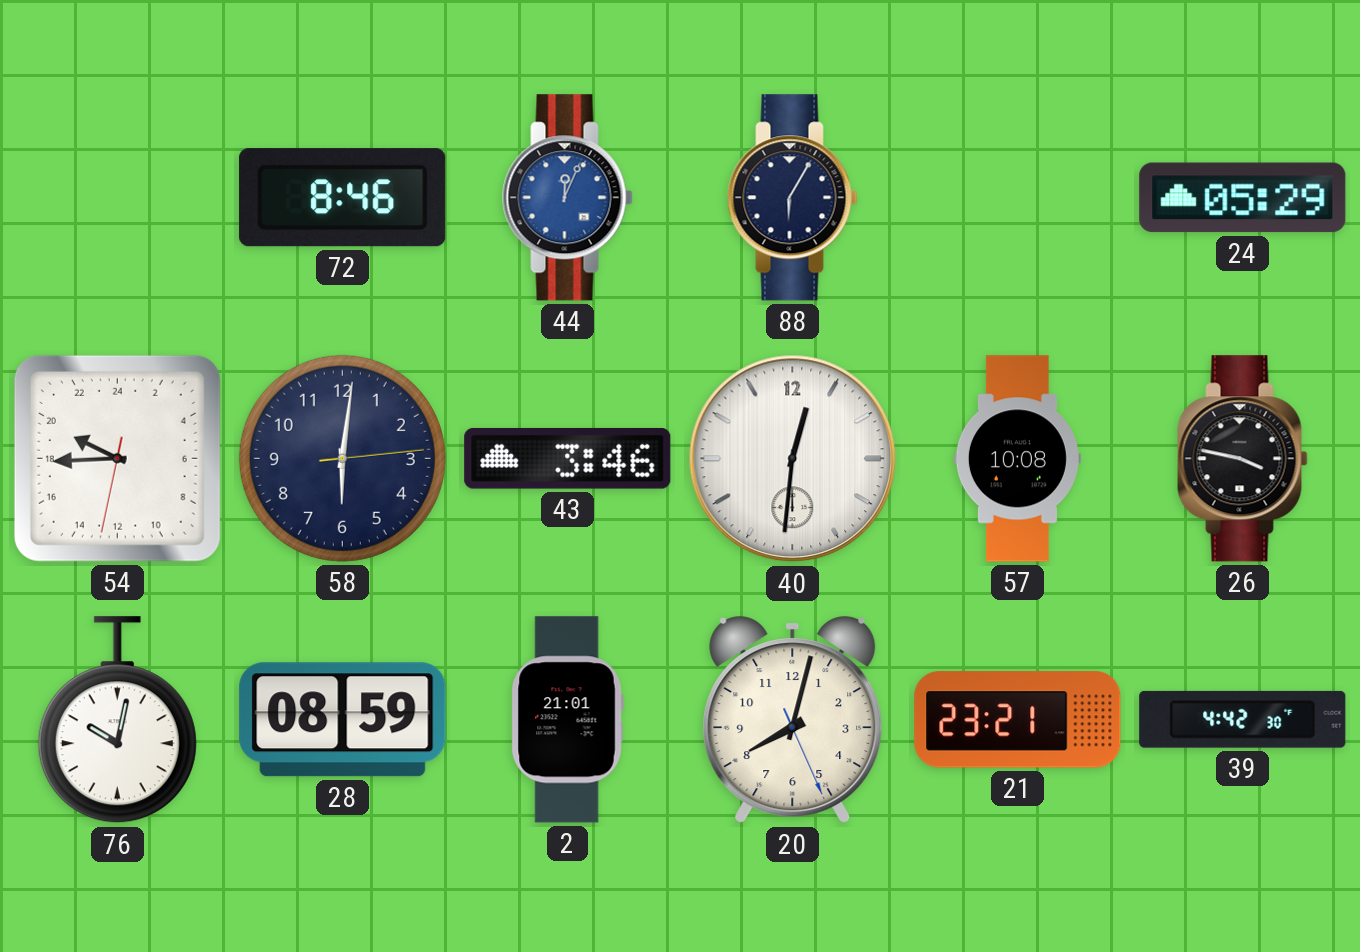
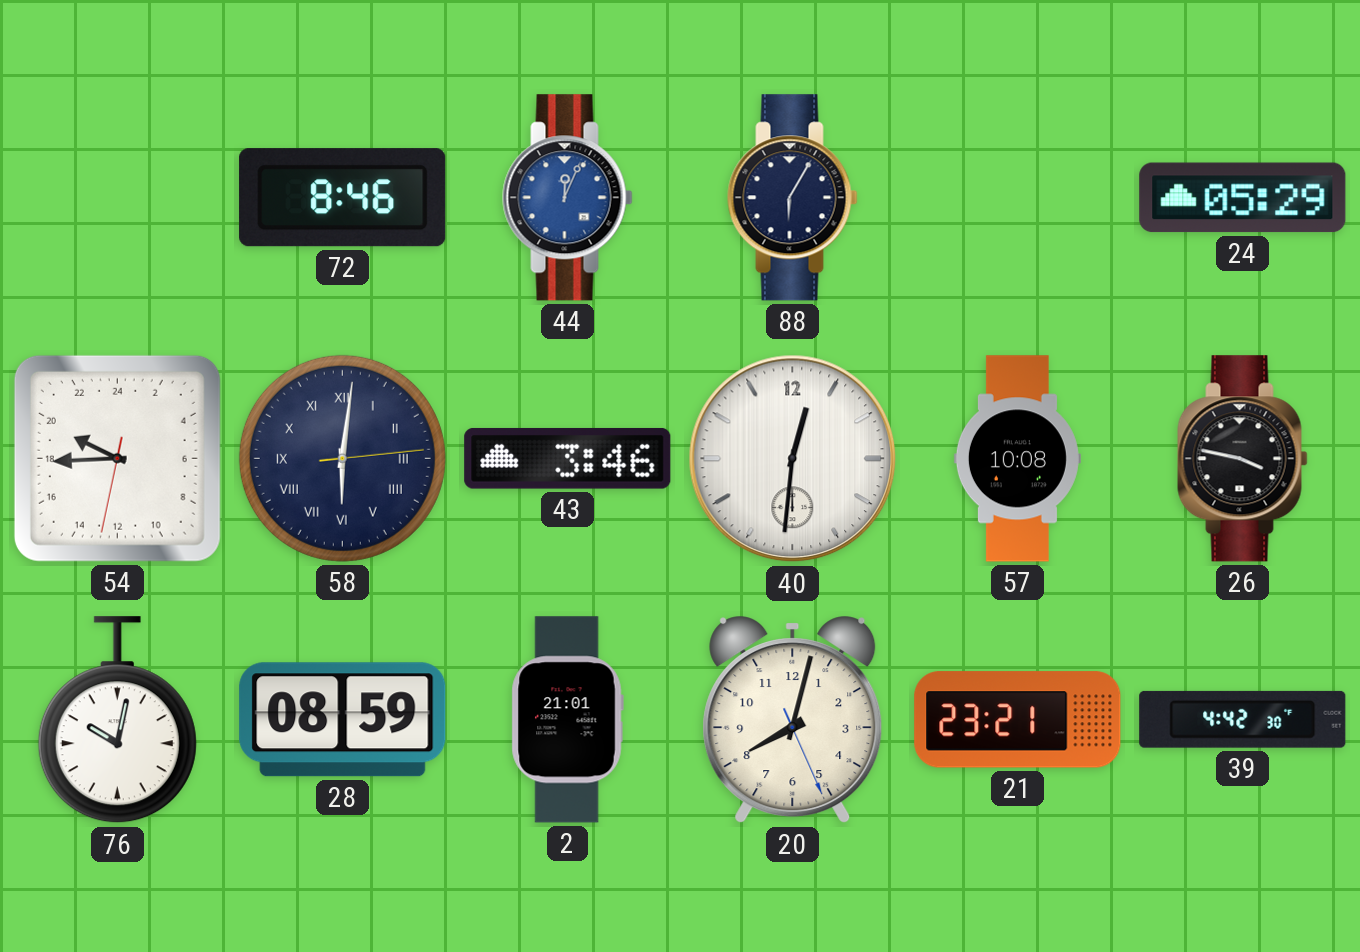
58 numerals: Arabic -> Roman
